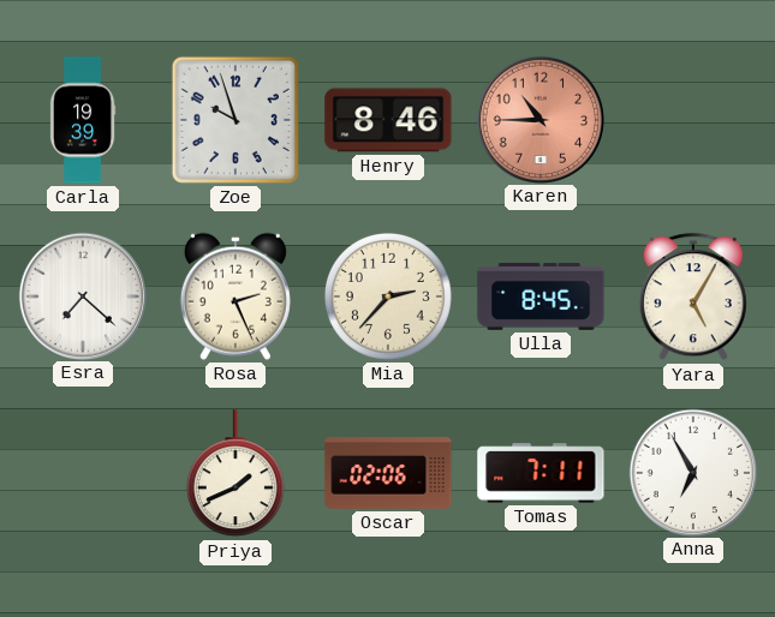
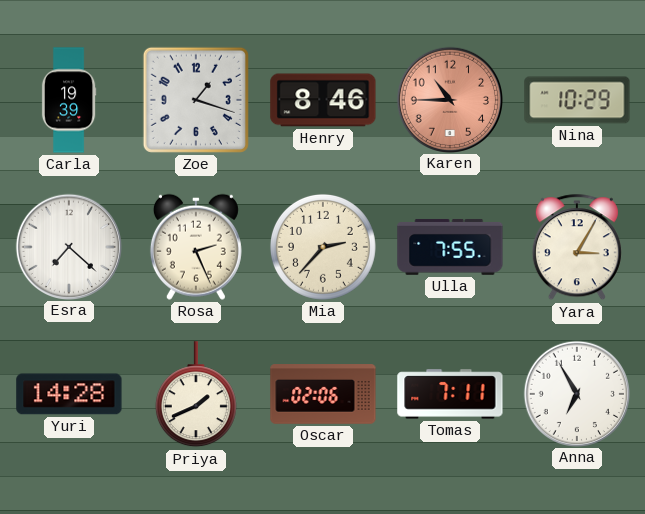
Zoe: 9:57 -> 1:18
Nina: none -> 10:29
Ulla: 8:45 -> 7:55
Yara: 5:05 -> 3:05
Yuri: none -> 14:28
